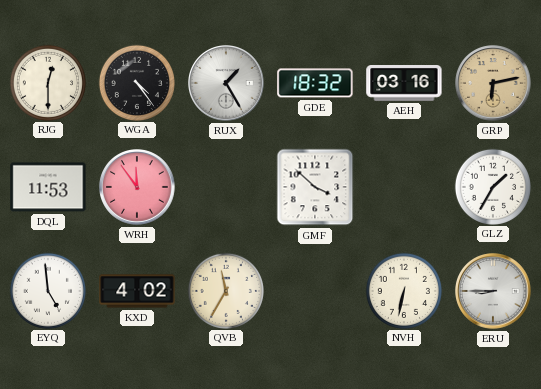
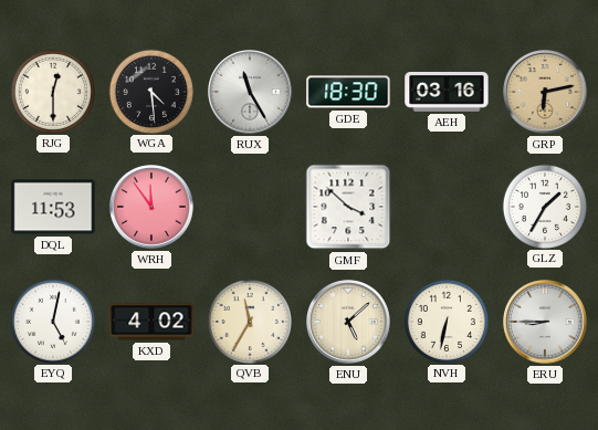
WGA: 4:24 -> 4:29
RUX: 1:25 -> 11:25
GDE: 18:32 -> 18:30
EYQ: 4:59 -> 5:02
ENU: none -> 5:08
